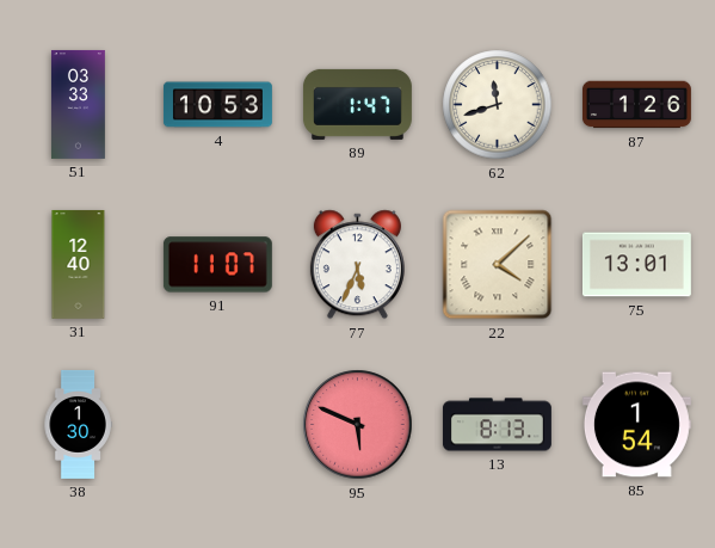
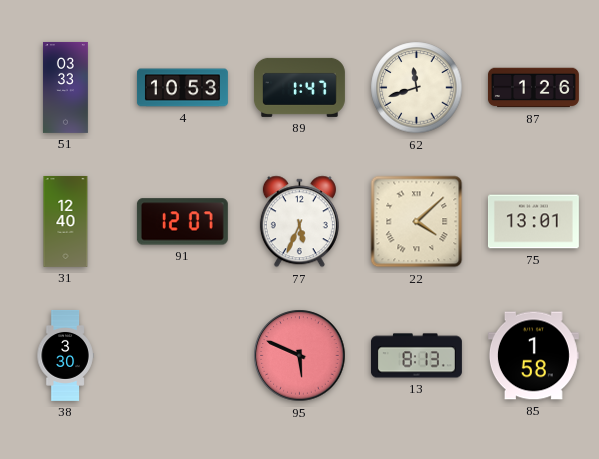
91: 11:07 -> 12:07
38: 1:30 -> 3:30
85: 1:54 -> 1:58
